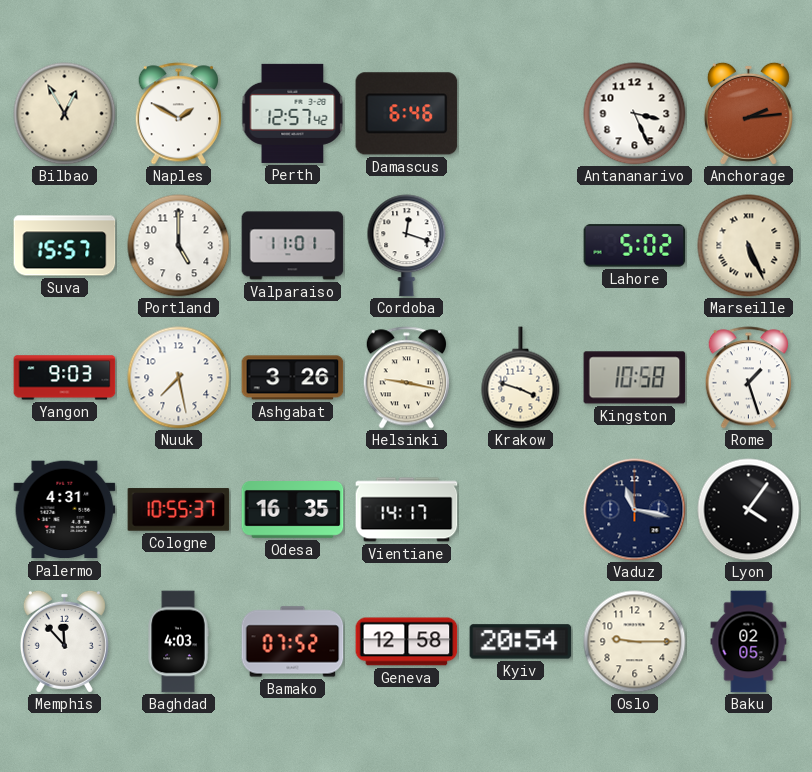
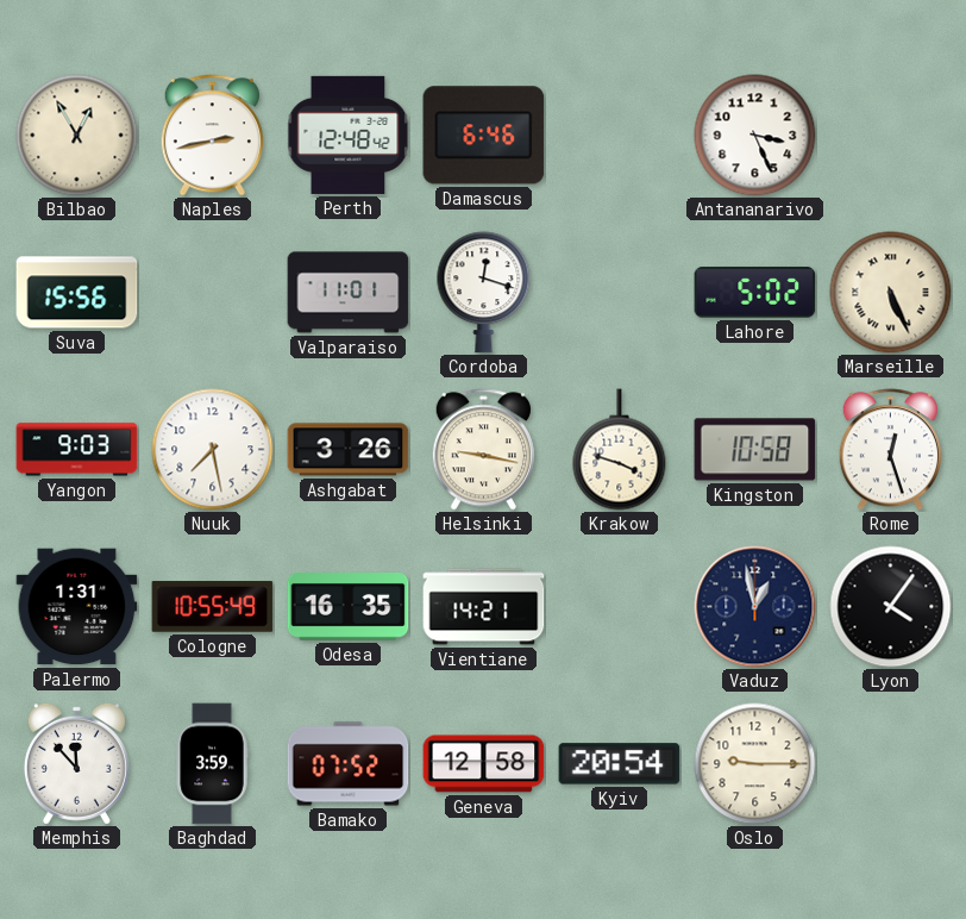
Naples: 1:50 -> 2:43
Perth: 12:57 -> 12:48
Anchorage: 2:14 -> none
Suva: 15:57 -> 15:56
Portland: 5:00 -> none
Rome: 1:27 -> 12:27
Palermo: 4:31 -> 1:31
Cologne: 10:55:37 -> 10:55:49
Vientiane: 14:17 -> 14:21
Vaduz: 11:17 -> 12:58
Baghdad: 4:03 -> 3:59
Baku: 02:05 -> none
